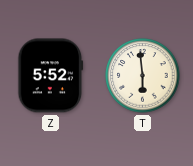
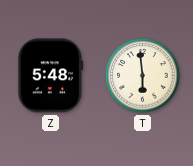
Z: 5:52 -> 5:48
